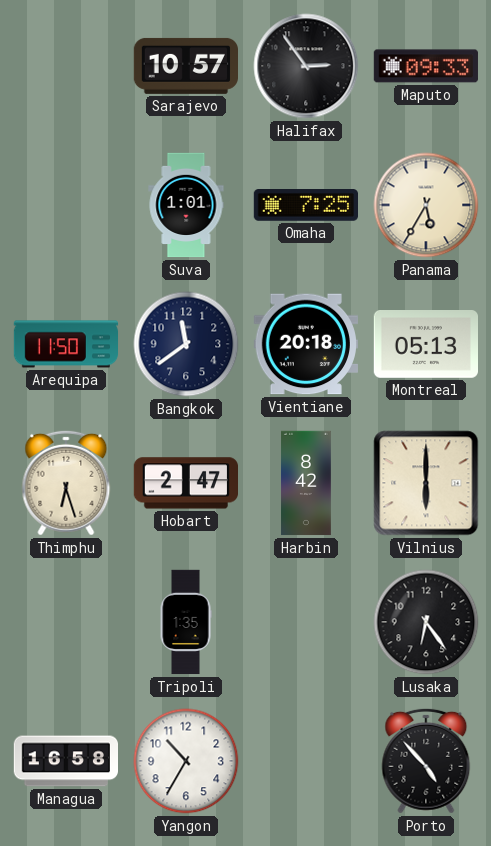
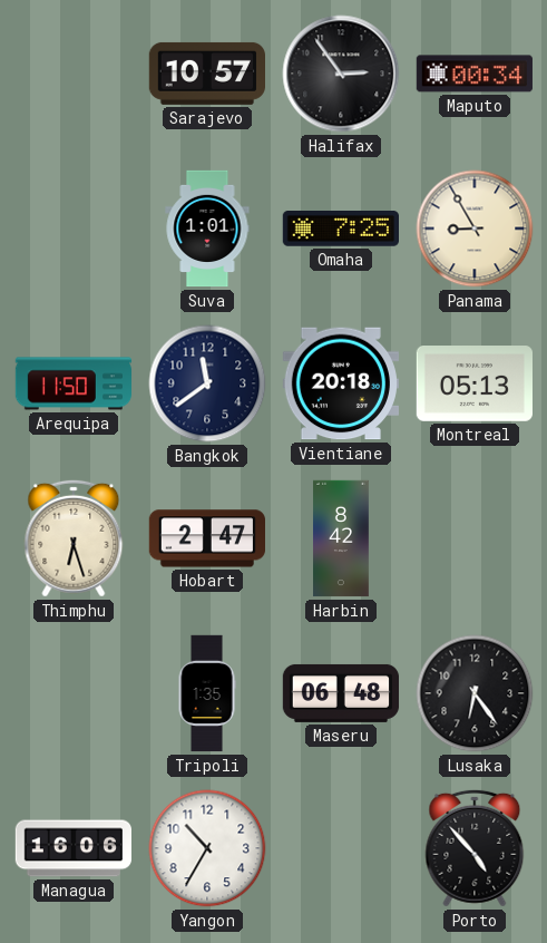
Maputo: 09:33 -> 00:34
Panama: 5:35 -> 8:55
Vilnius: 6:00 -> none
Maseru: none -> 06:48
Managua: 16:58 -> 16:06
